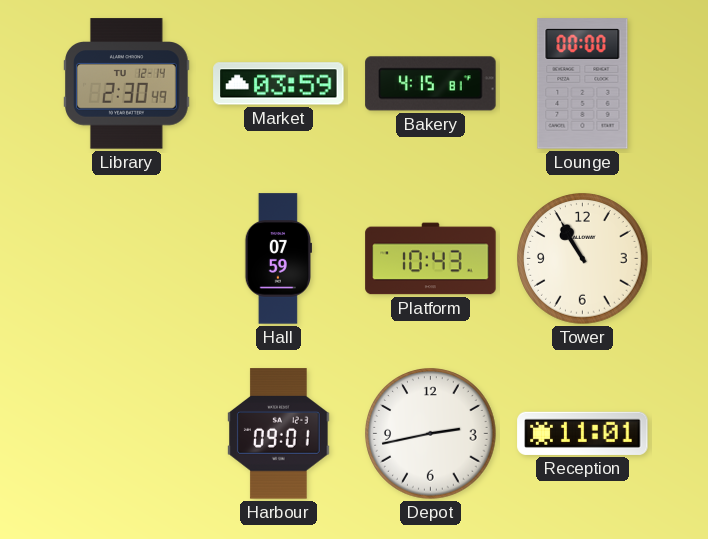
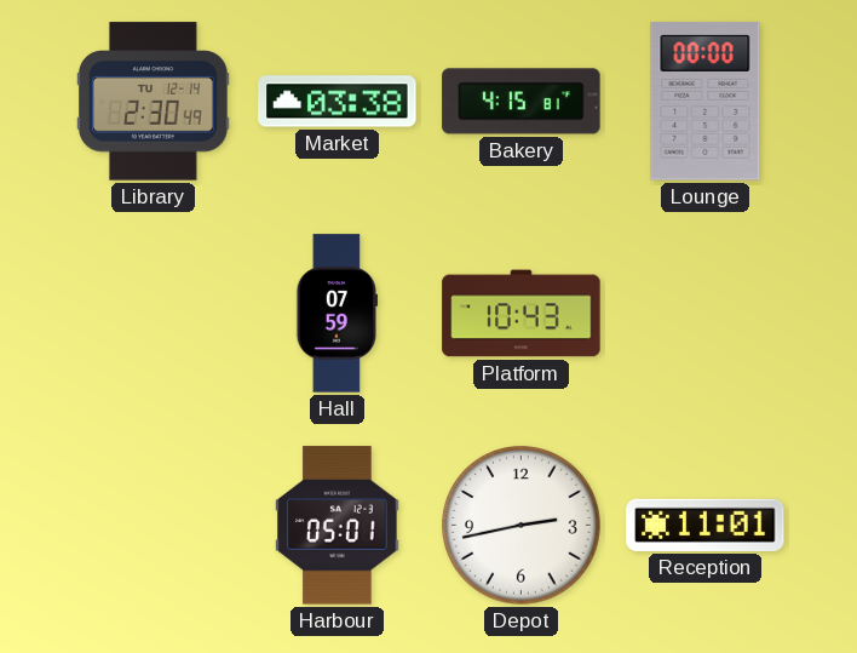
Market: 03:59 -> 03:38
Tower: 10:55 -> none
Harbour: 09:01 -> 05:01
